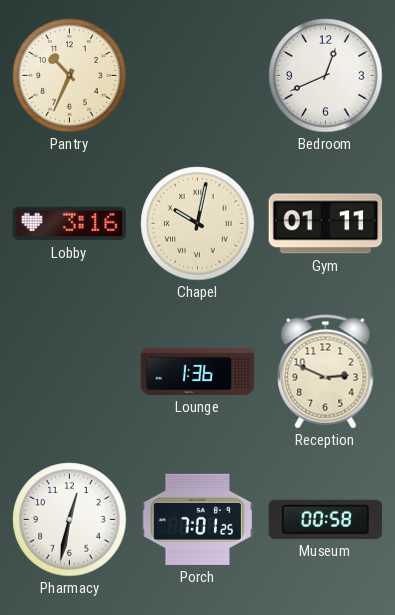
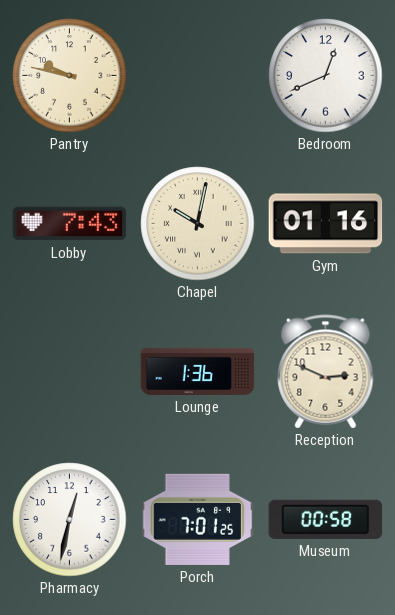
Pantry: 10:34 -> 9:47
Lobby: 3:16 -> 7:43
Gym: 01:11 -> 01:16
